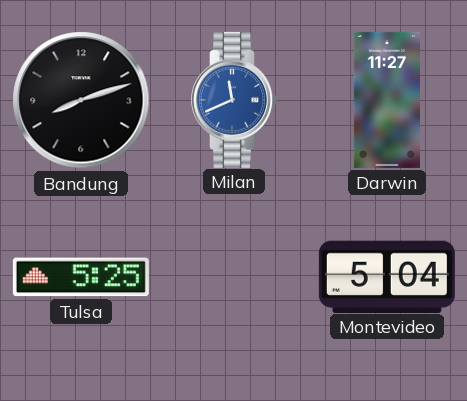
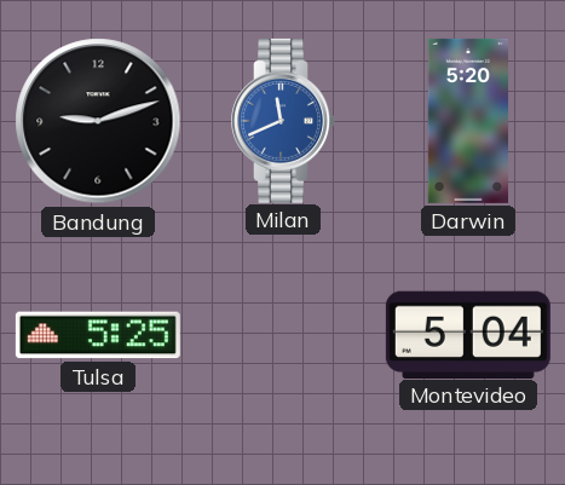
Bandung: 8:12 -> 9:12
Darwin: 11:27 -> 5:20
